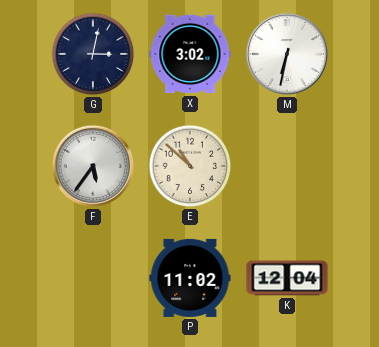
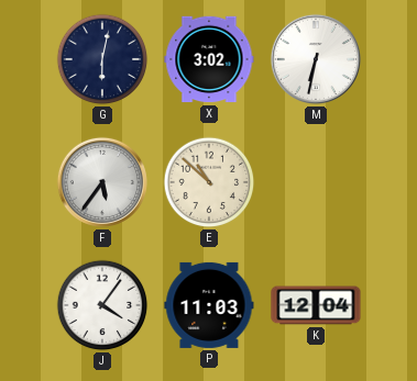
G: 3:02 -> 6:02
J: none -> 4:06
P: 11:02 -> 11:03
